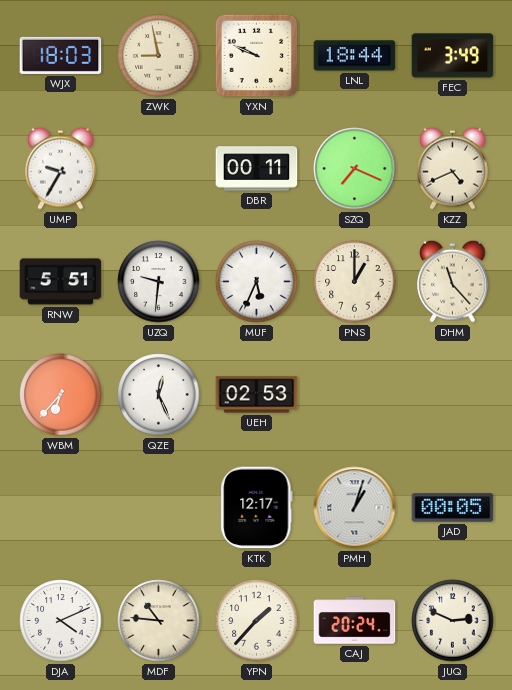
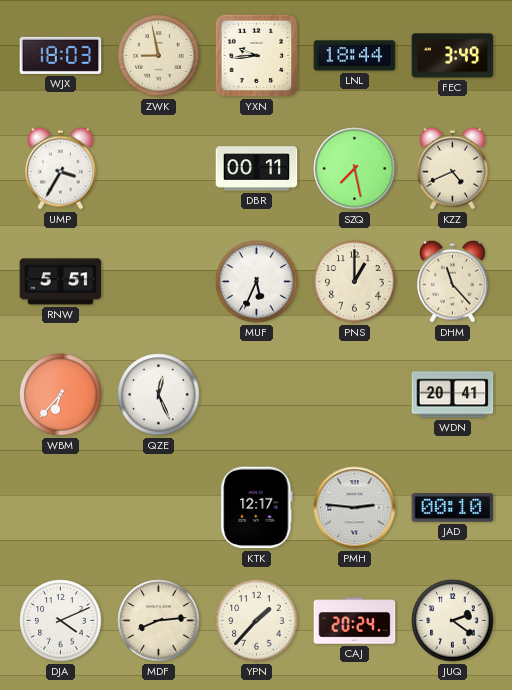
YXN: 9:49 -> 9:44
UMP: 9:35 -> 3:35
SZQ: 7:19 -> 7:28
UZQ: 9:31 -> none
UEH: 02:53 -> none
WDN: none -> 20:41
PMH: 1:03 -> 2:46
JAD: 00:05 -> 00:10
MDF: 10:46 -> 8:14
JUQ: 2:49 -> 2:21
